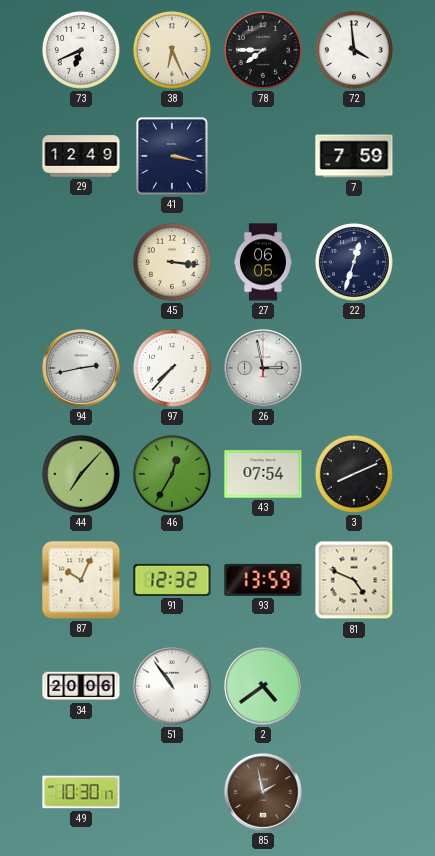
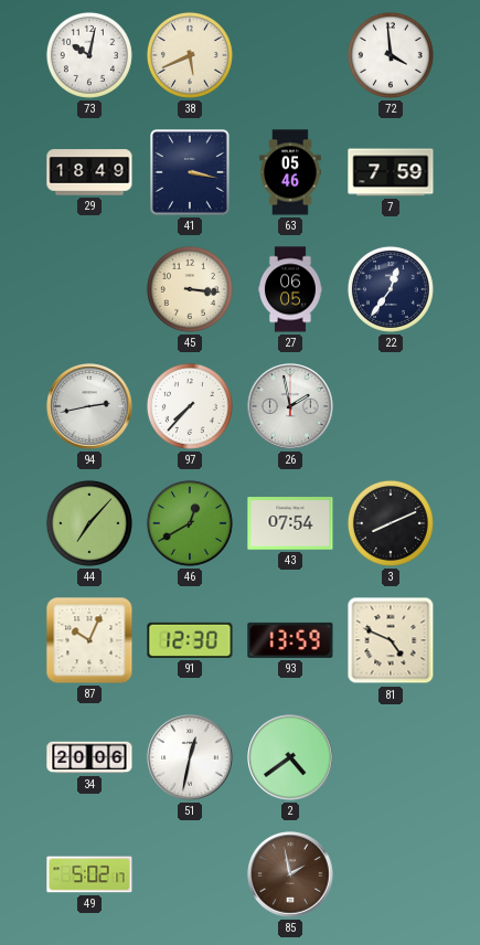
73: 6:41 -> 10:02
38: 6:26 -> 5:41
78: 7:45 -> none
29: 12:49 -> 18:49
63: none -> 05:46
22: 12:33 -> 12:36
26: 2:58 -> 1:58
46: 12:35 -> 12:40
91: 12:32 -> 12:30
51: 10:54 -> 12:32
49: 10:30 -> 5:02
